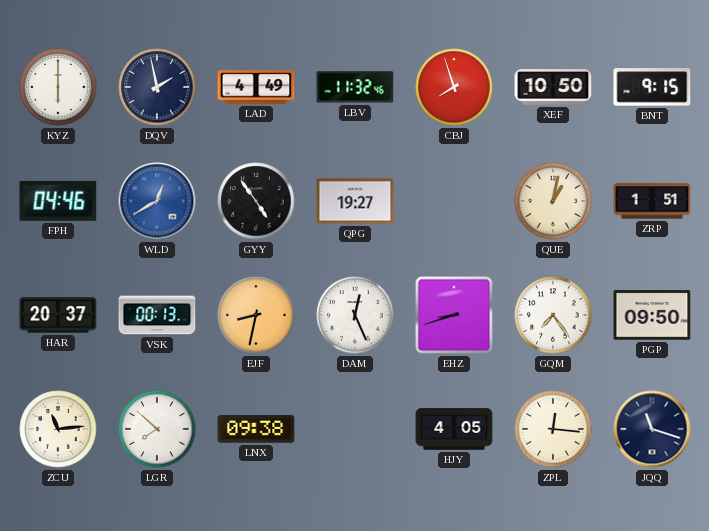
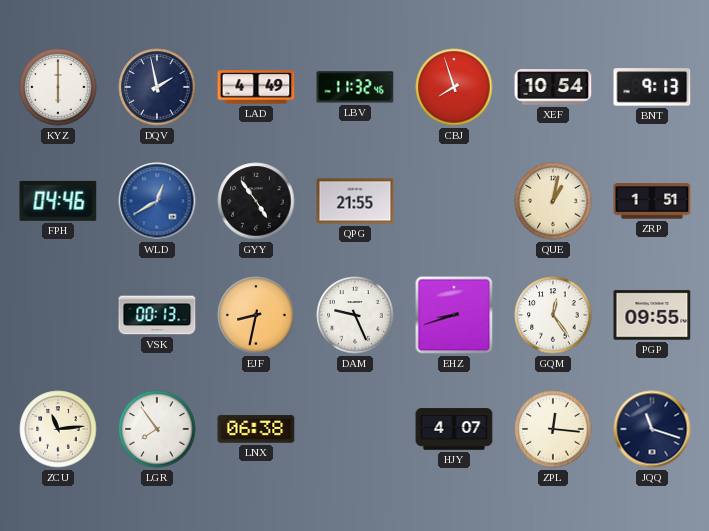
XEF: 10:50 -> 10:54
BNT: 9:15 -> 9:13
QPG: 19:27 -> 21:55
HAR: 20:37 -> none
DAM: 12:26 -> 9:26
GQM: 7:24 -> 12:24
PGP: 09:50 -> 09:55
LGR: 7:52 -> 7:54
LNX: 09:38 -> 06:38
HJY: 4:05 -> 4:07
